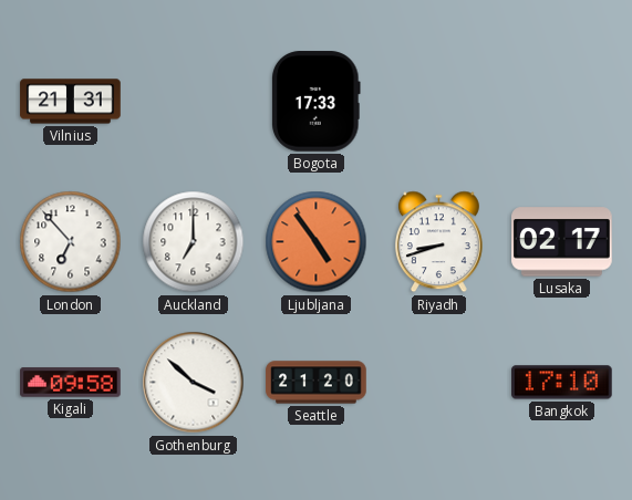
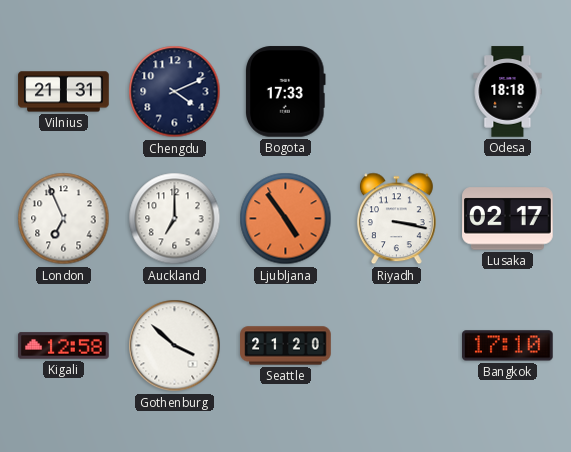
Chengdu: none -> 4:11
Odesa: none -> 18:18
London: 6:53 -> 6:56
Riyadh: 8:42 -> 3:17
Kigali: 09:58 -> 12:58
